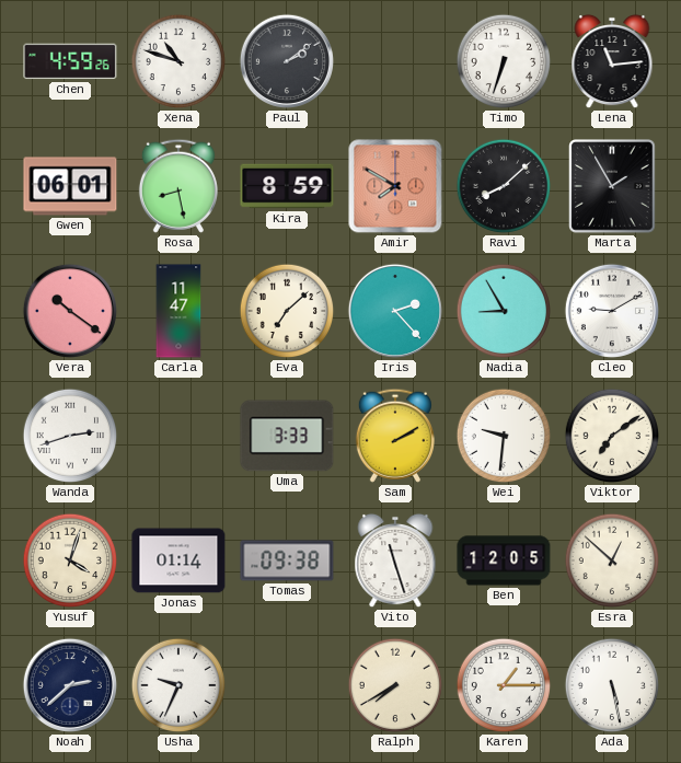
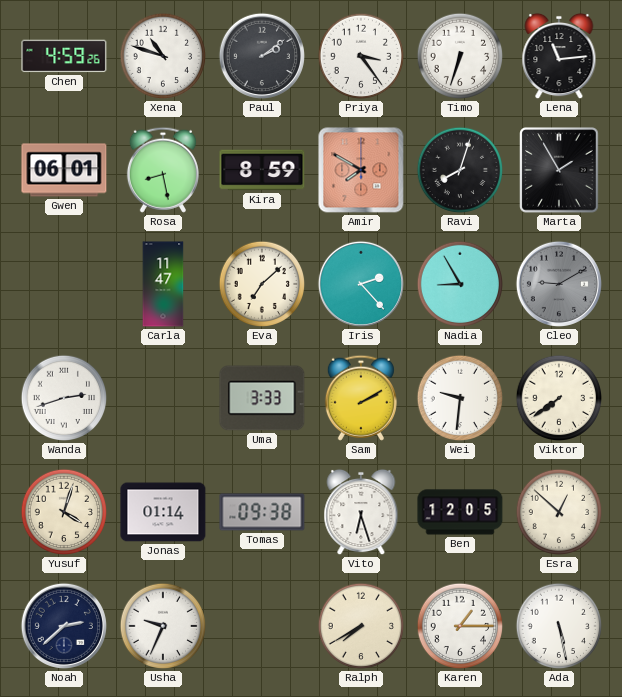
Priya: none -> 3:24
Ravi: 8:08 -> 8:03
Vera: 10:21 -> none
Cleo dial: white -> grey
Viktor: 7:09 -> 7:39
Vito: 11:27 -> 6:27
